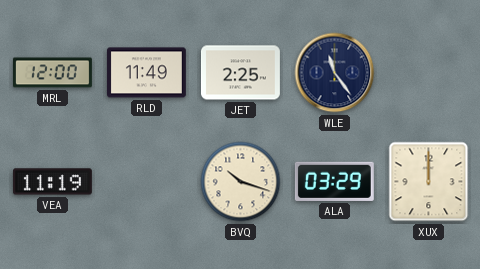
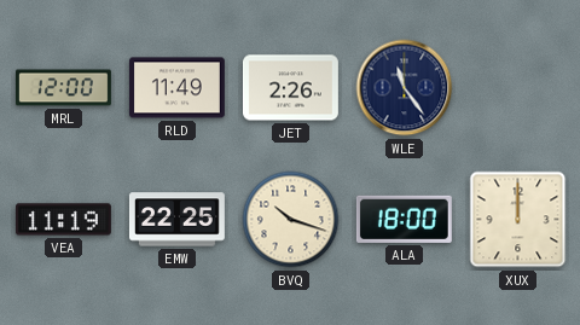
JET: 2:25 -> 2:26
EMW: none -> 22:25
ALA: 03:29 -> 18:00
